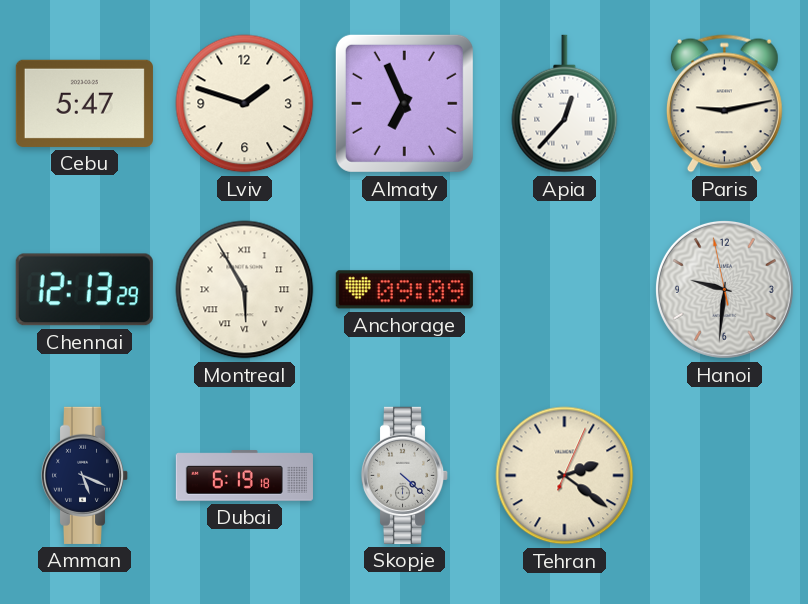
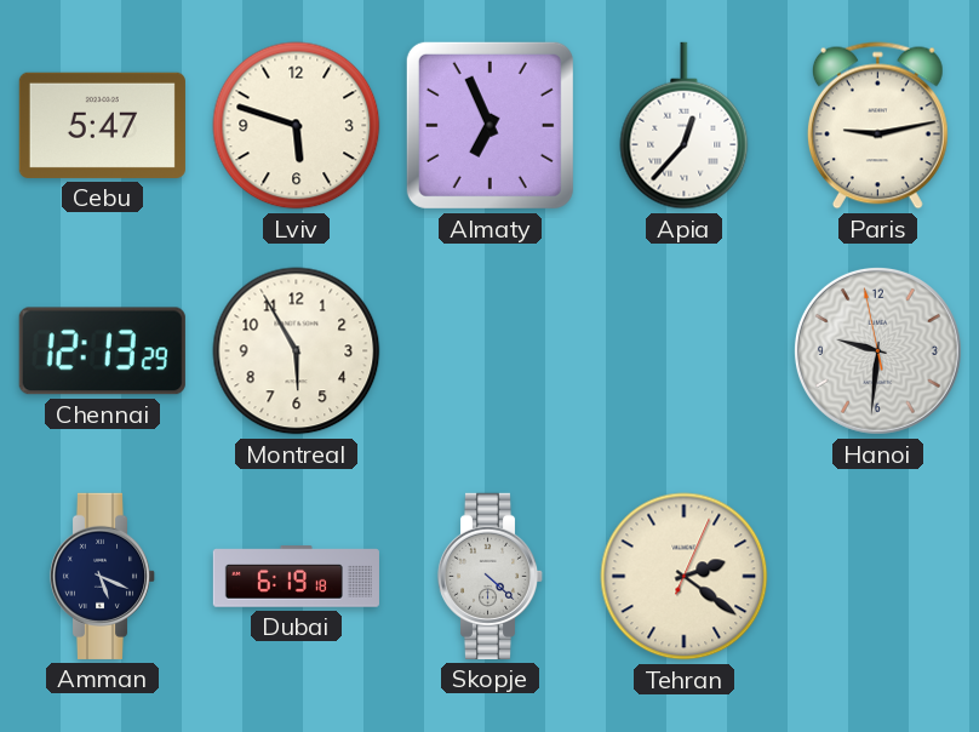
Lviv: 1:48 -> 5:48
Montreal numerals: Roman -> Arabic
Anchorage: 09:09 -> none
